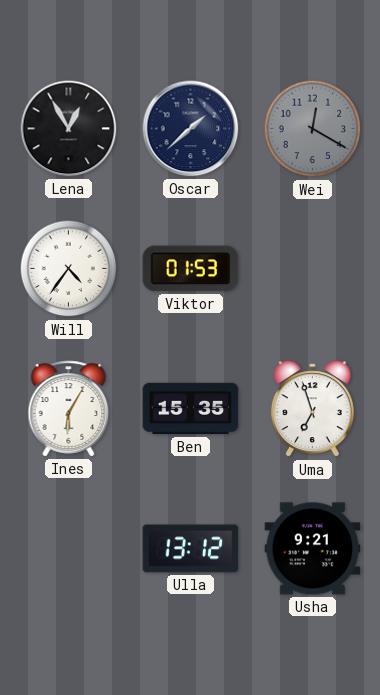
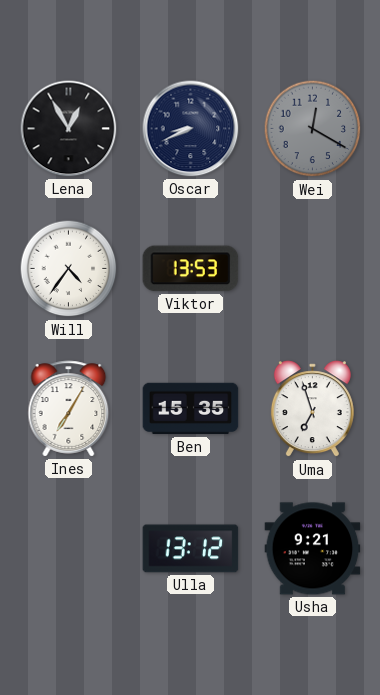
Oscar: 1:38 -> 8:41
Viktor: 01:53 -> 13:53
Ines: 6:05 -> 7:05
